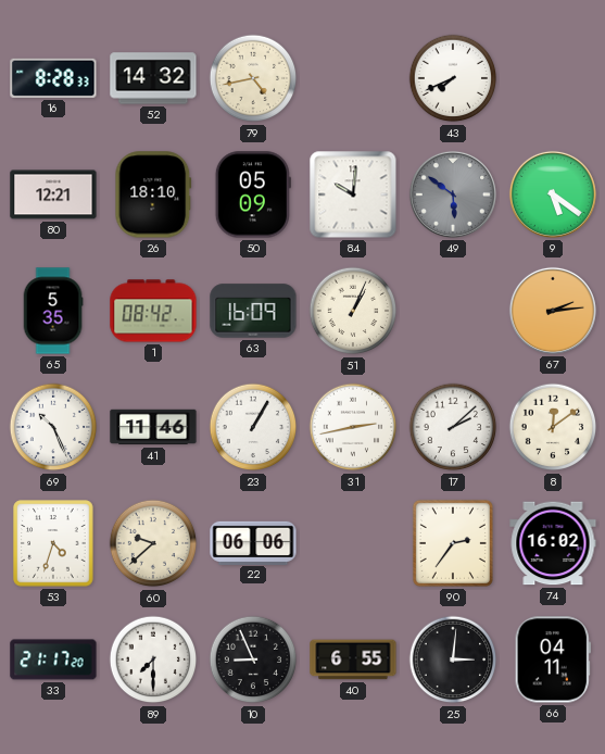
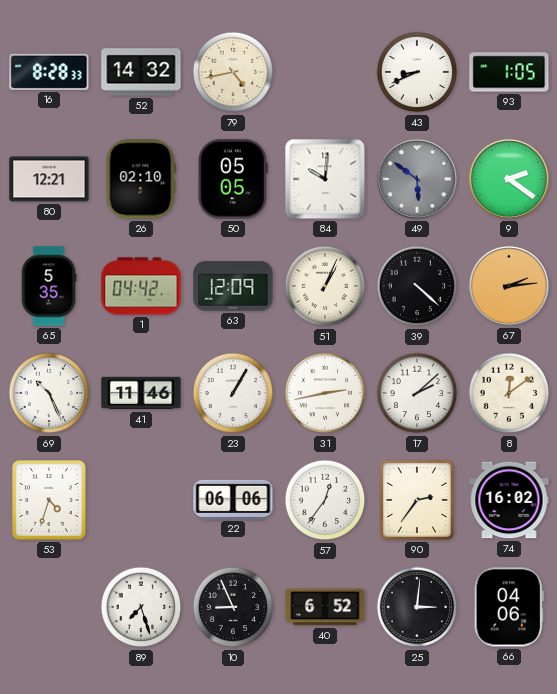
43: 7:41 -> 8:41
93: none -> 1:05
26: 18:10 -> 02:10
50: 05:09 -> 05:05
9: 5:21 -> 2:21
1: 08:42 -> 04:42
63: 16:09 -> 12:09
39: none -> 4:22
60: 9:38 -> none
57: none -> 12:36
33: 21:17 -> none
89: 7:30 -> 7:27
40: 6:55 -> 6:52
66: 04:11 -> 04:06
